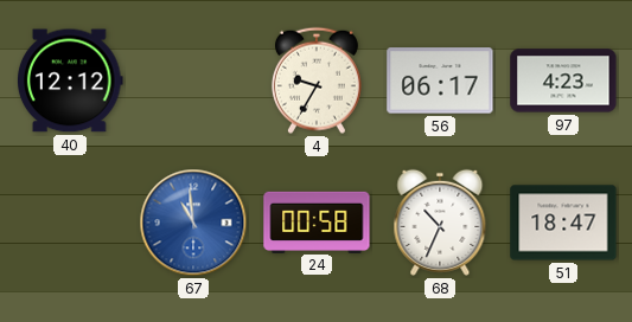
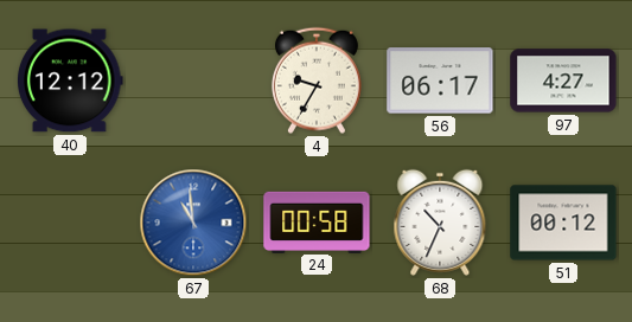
97: 4:23 -> 4:27
51: 18:47 -> 00:12
